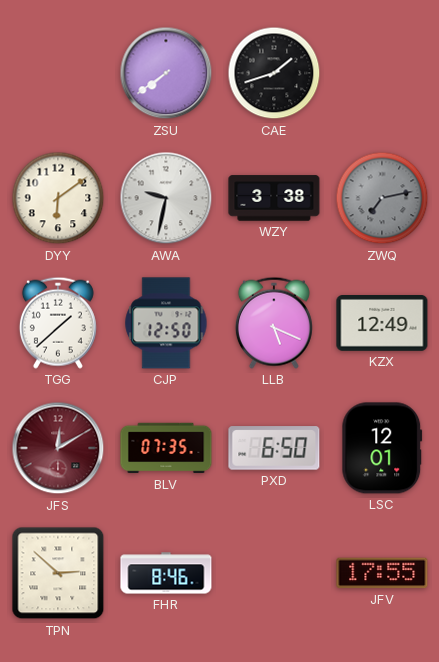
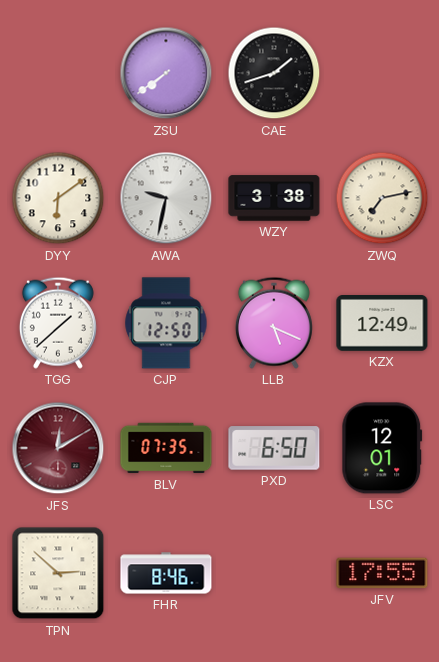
ZWQ dial: grey -> cream
